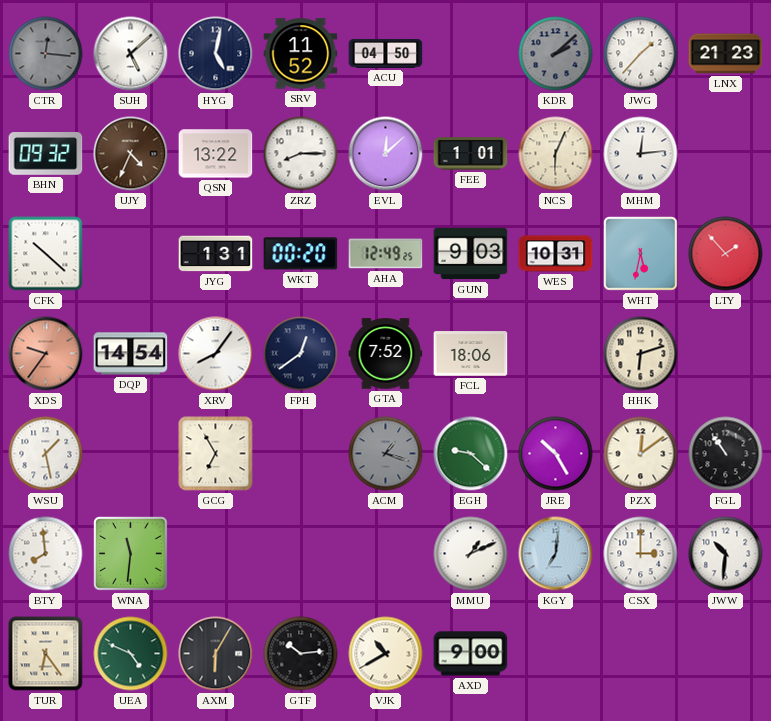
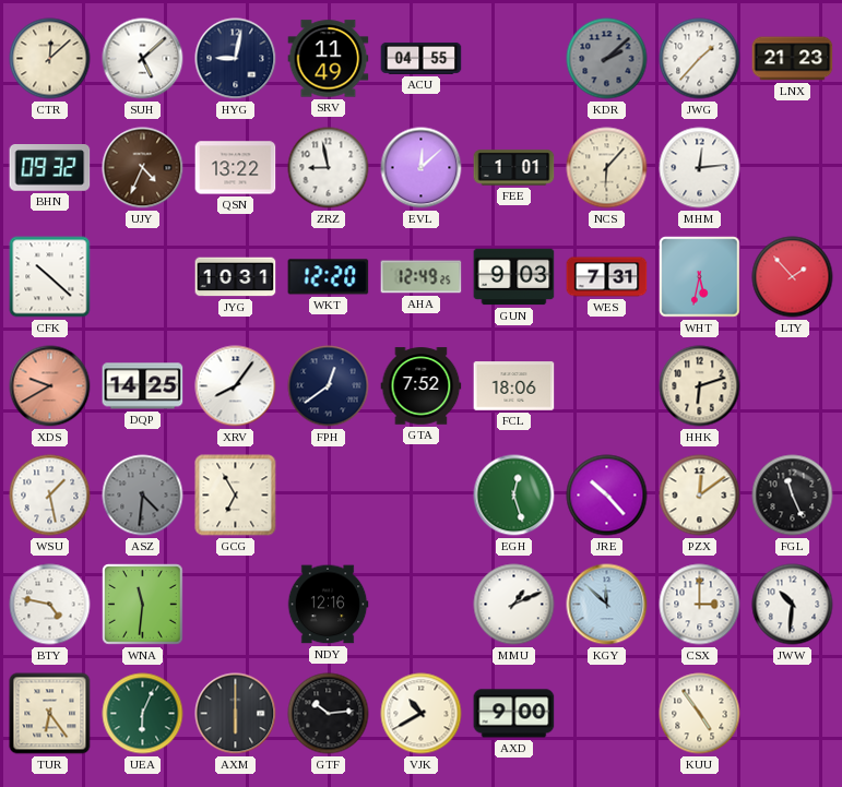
CTR: 12:16 -> 12:08
CTR dial: grey -> cream
HYG: 5:02 -> 9:02
SRV: 11:52 -> 11:49
ACU: 04:50 -> 04:55
ZRZ: 8:15 -> 8:58
NCS: 6:04 -> 6:07
JYG: 1:31 -> 10:31
WKT: 00:20 -> 12:20
WES: 10:31 -> 7:31
XDS: 9:36 -> 9:40
DQP: 14:54 -> 14:25
ASZ: none -> 4:31
ACM: 1:18 -> none
EGH: 9:22 -> 12:27
JRE: 10:25 -> 10:23
FGL: 10:54 -> 11:26
BTY: 7:59 -> 4:47
NDY: none -> 12:16
KGY: 7:01 -> 11:52
UEA: 4:49 -> 6:04
AXM: 6:05 -> 6:00
KUU: none -> 4:54
